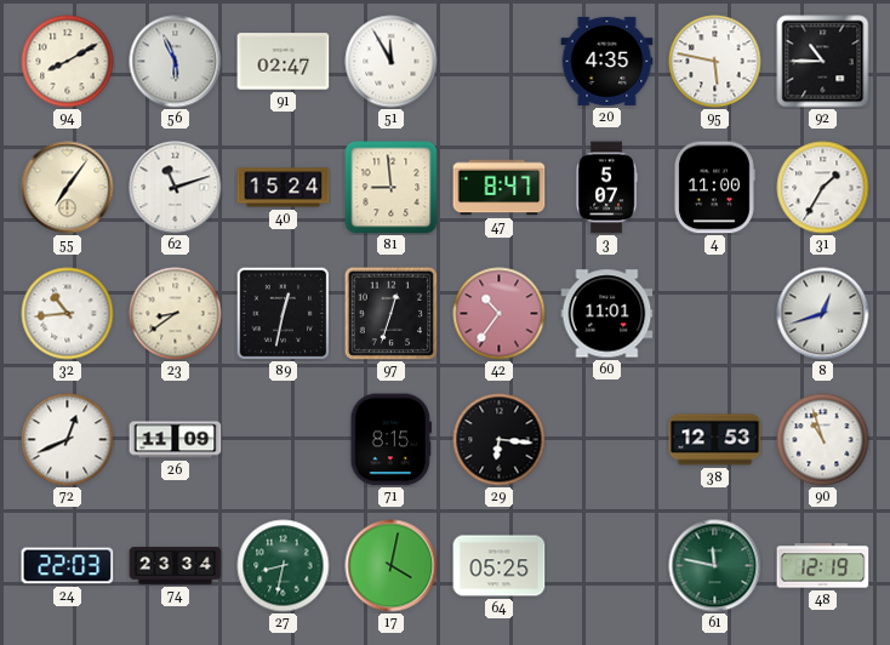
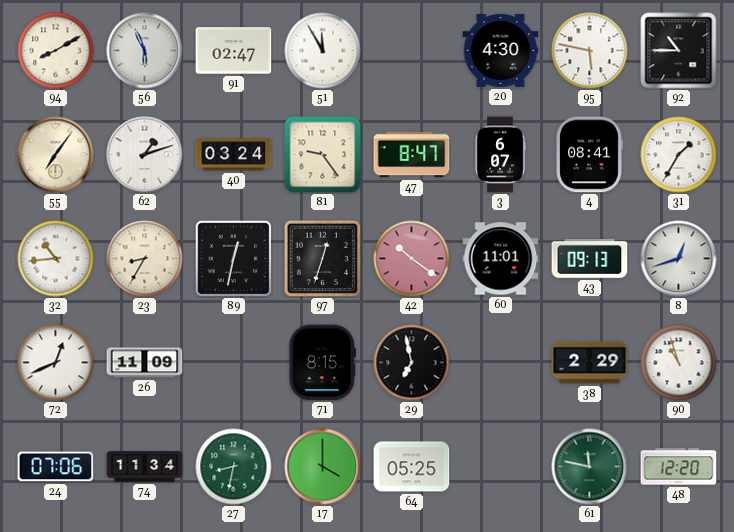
20: 4:35 -> 4:30
62: 11:12 -> 1:12
40: 15:24 -> 03:24
81: 8:59 -> 9:24
3: 5:07 -> 6:07
4: 11:00 -> 08:41
23: 8:39 -> 8:35
42: 10:36 -> 10:21
43: none -> 09:13
29: 6:16 -> 6:58
38: 12:53 -> 2:29
24: 22:03 -> 07:06
74: 23:34 -> 11:34
17: 4:02 -> 4:00
48: 12:19 -> 12:20
